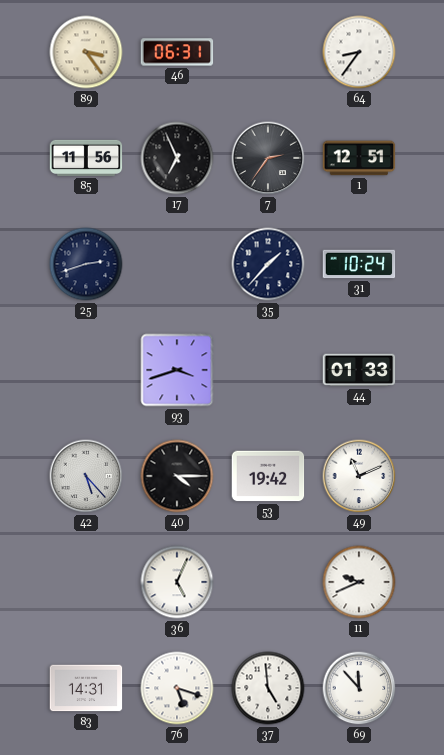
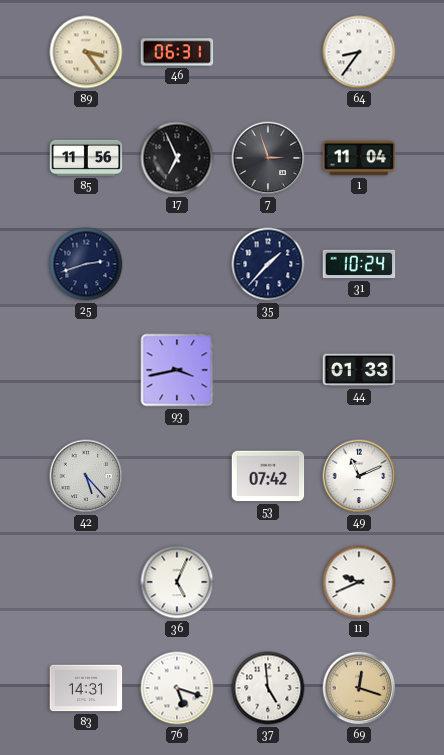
7: 2:36 -> 2:57
1: 12:51 -> 11:04
93: 3:42 -> 3:43
40: 4:15 -> none
53: 19:42 -> 07:42
69: 11:53 -> 12:18
69 dial: white -> champagne
